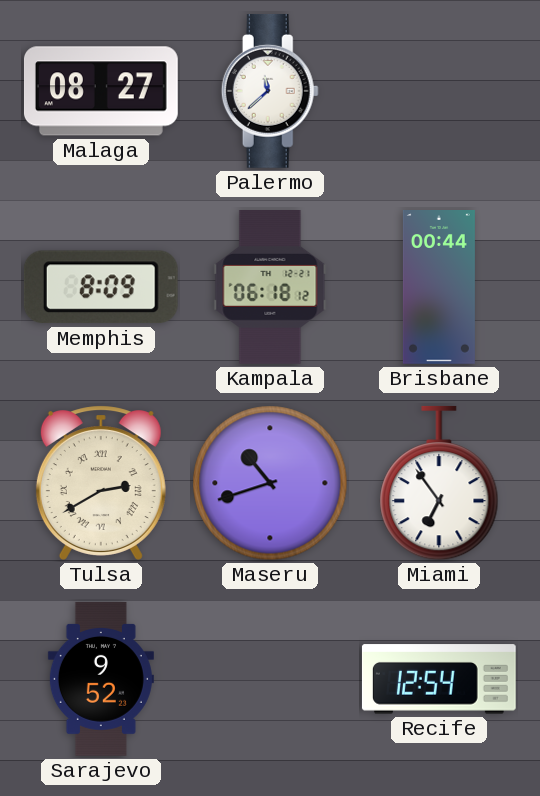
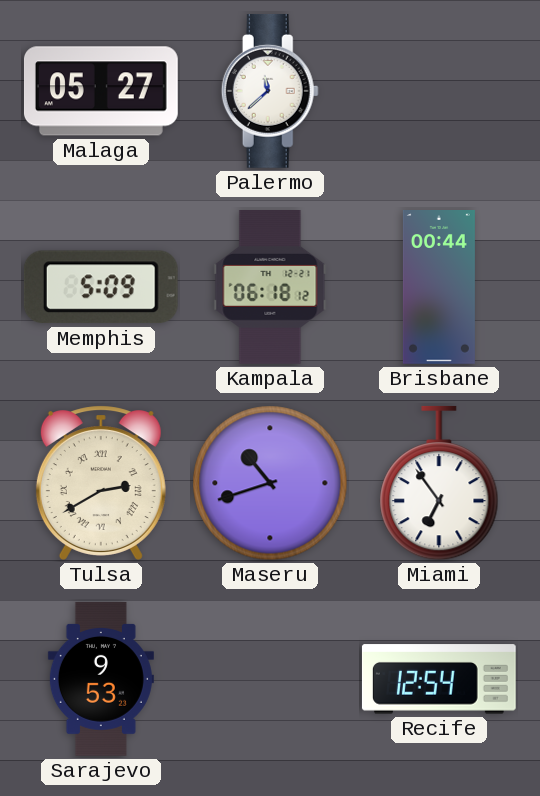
Malaga: 08:27 -> 05:27
Memphis: 8:09 -> 5:09
Sarajevo: 9:52 -> 9:53
